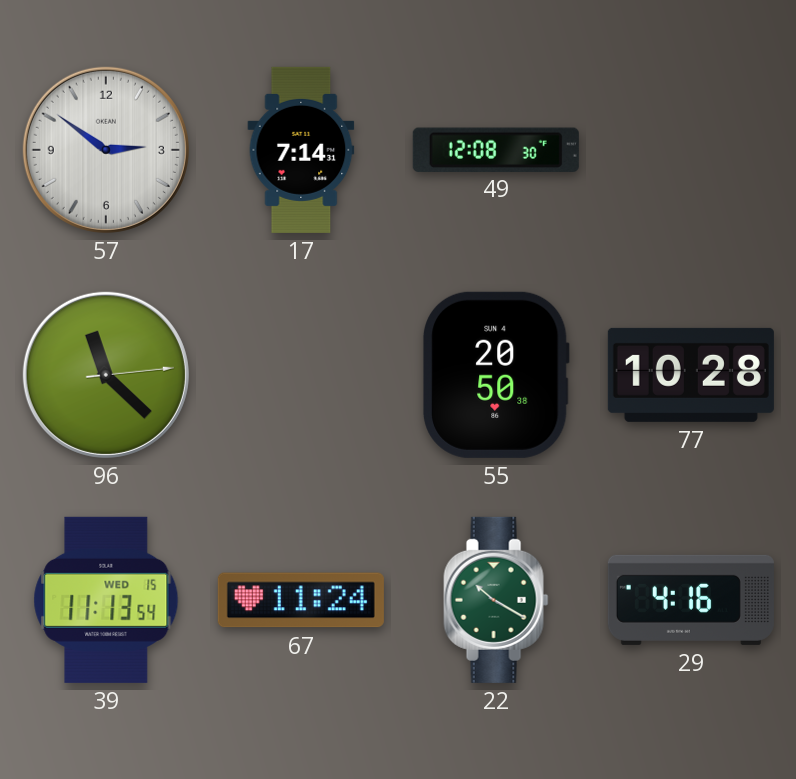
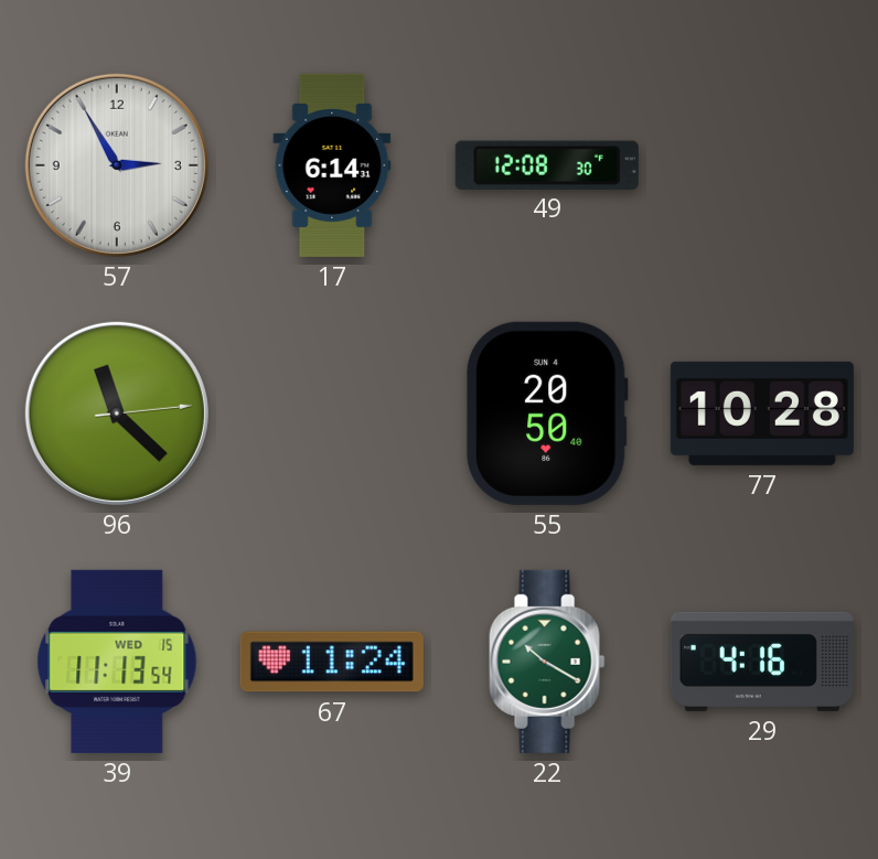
57: 2:51 -> 2:55
17: 7:14 -> 6:14
55: 20:50:38 -> 20:50:40
